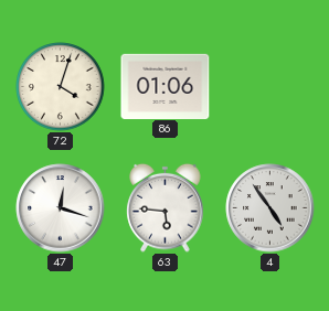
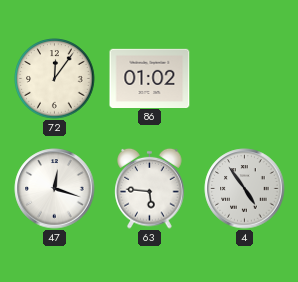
72: 4:03 -> 12:06
86: 01:06 -> 01:02
